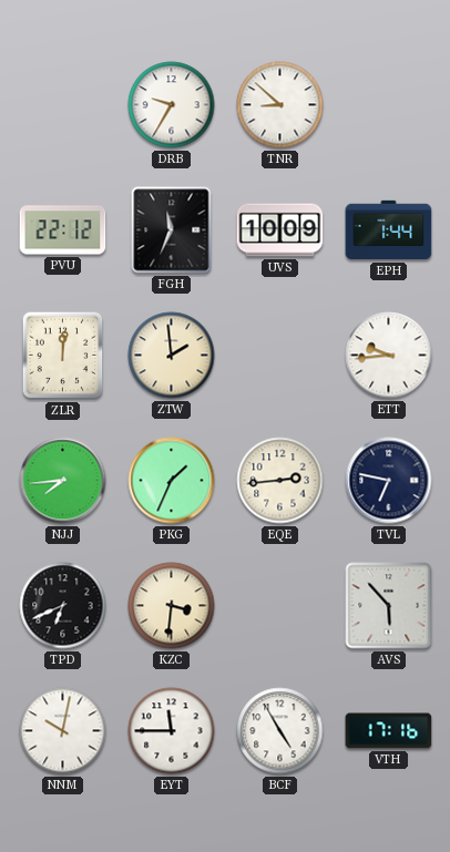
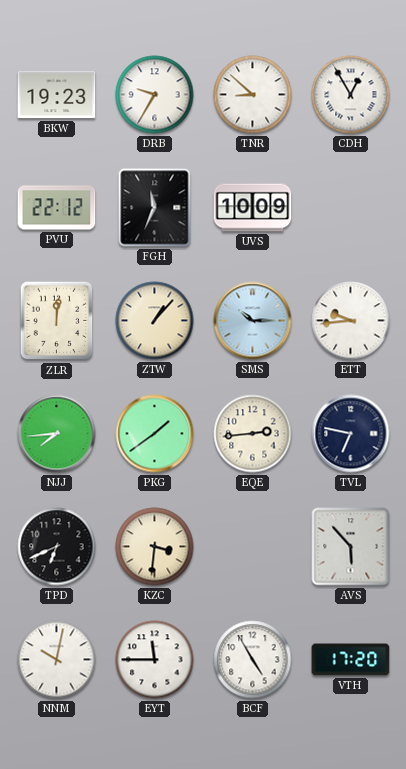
BKW: none -> 19:23
CDH: none -> 12:55
EPH: 1:44 -> none
ZTW: 1:59 -> 1:07
SMS: none -> 10:15
PKG: 1:34 -> 1:39
VTH: 17:16 -> 17:20
